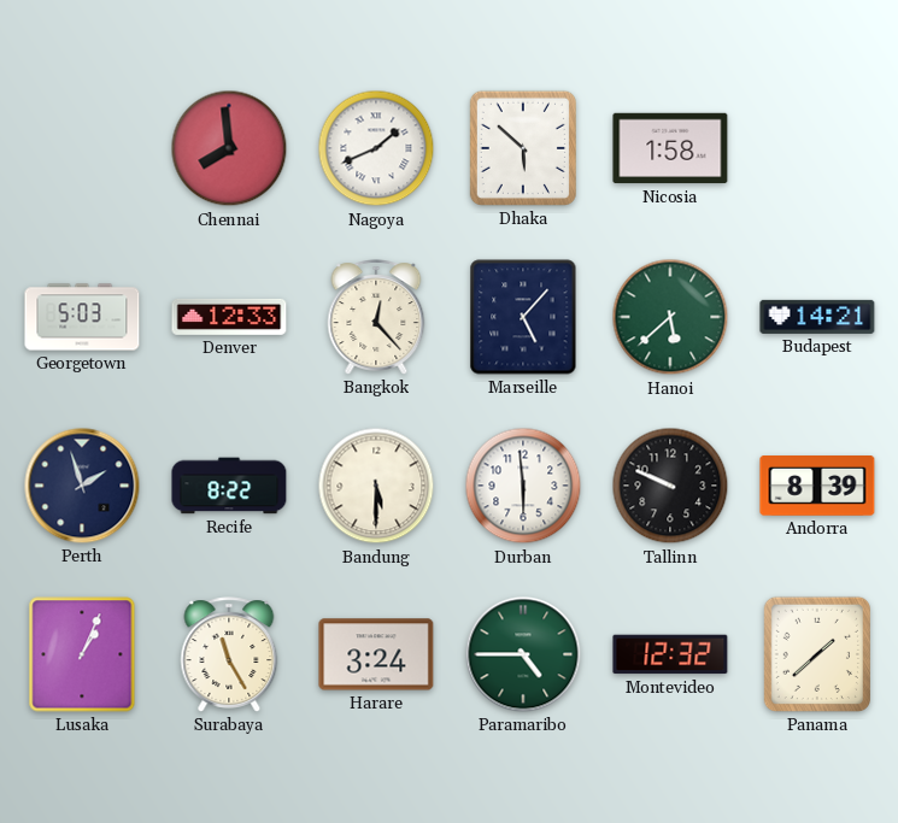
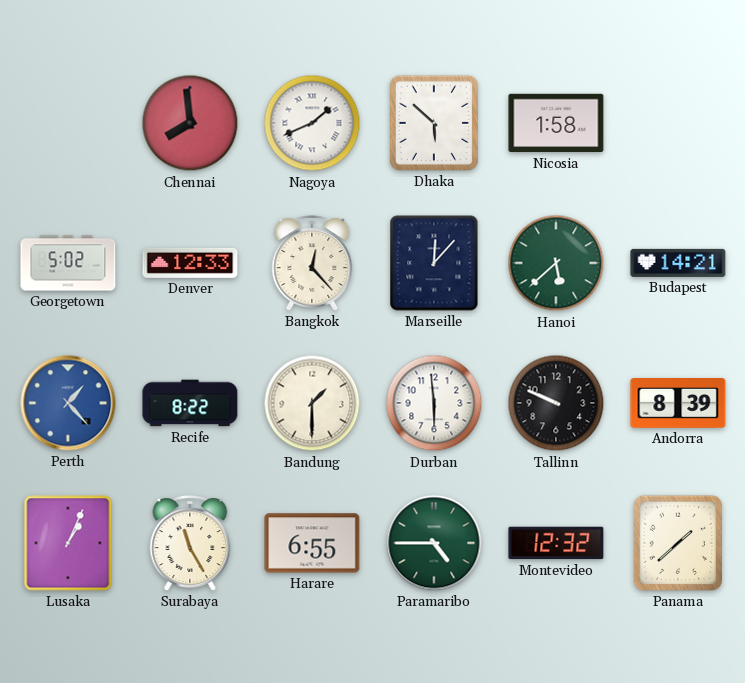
Georgetown: 5:03 -> 5:02
Marseille: 5:07 -> 12:07
Perth: 1:57 -> 1:23
Perth dial: navy -> blue
Bandung: 5:30 -> 1:30
Harare: 3:24 -> 6:55
